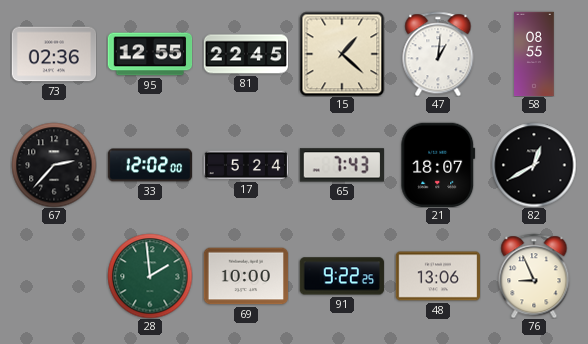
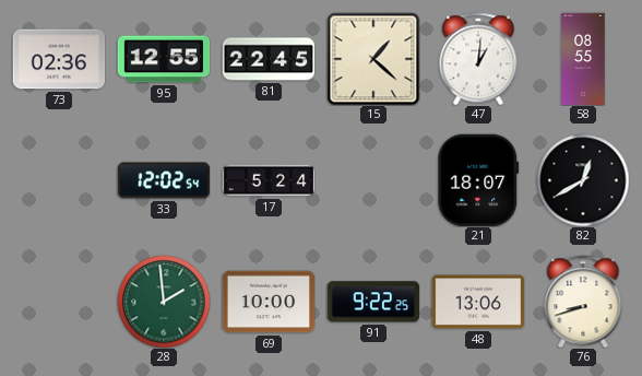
67: 2:37 -> none
33: 12:02:00 -> 12:02:54
65: 7:43 -> none
76: 8:56 -> 8:42
